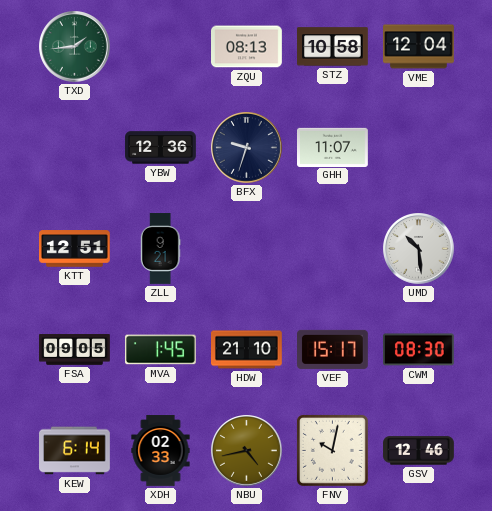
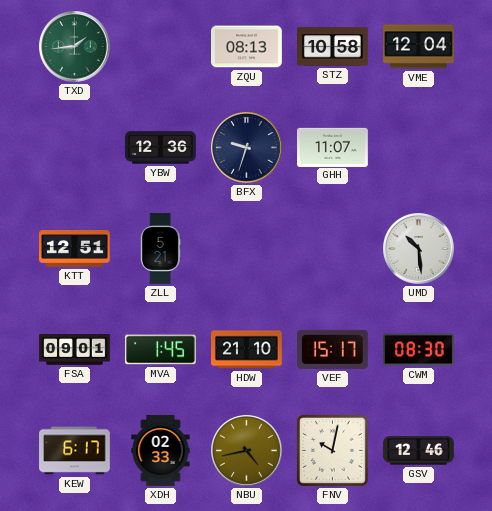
ZLL: 9:21 -> 5:21
FSA: 09:05 -> 09:01
KEW: 6:14 -> 6:17
